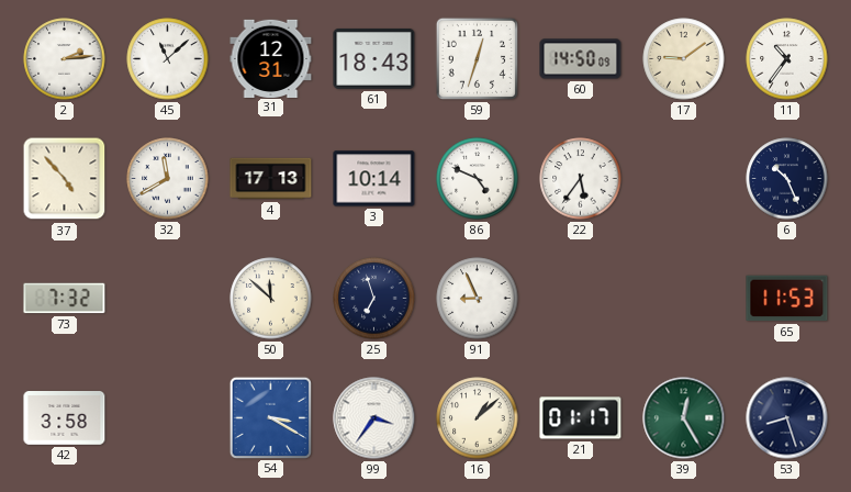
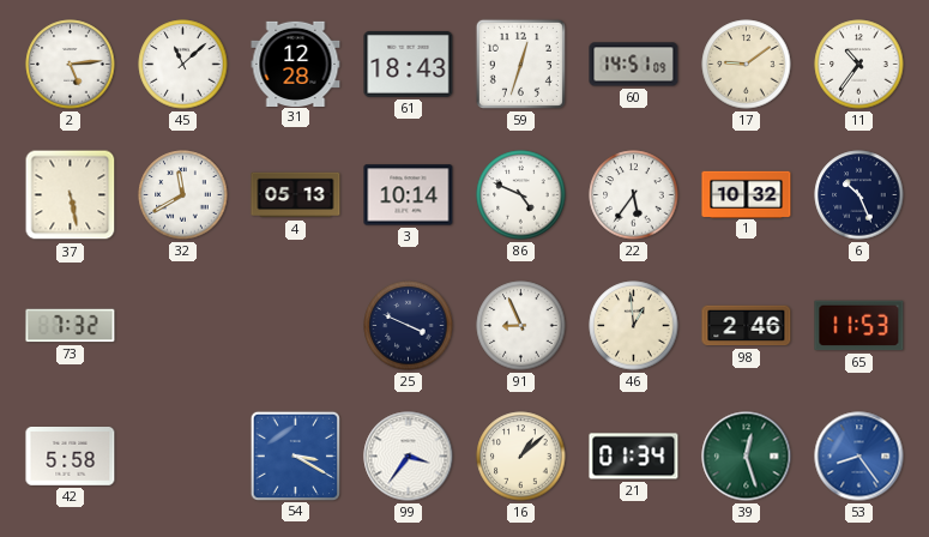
2: 2:14 -> 5:14
31: 12:31 -> 12:28
60: 14:50 -> 14:51
37: 4:53 -> 5:28
4: 17:13 -> 05:13
1: none -> 10:32
50: 11:52 -> none
25: 6:57 -> 3:49
46: none -> 12:59
98: none -> 2:46
42: 3:58 -> 5:58
21: 01:17 -> 01:34
39: 12:25 -> 12:27
53: 8:27 -> 8:24
53 dial: navy -> blue
